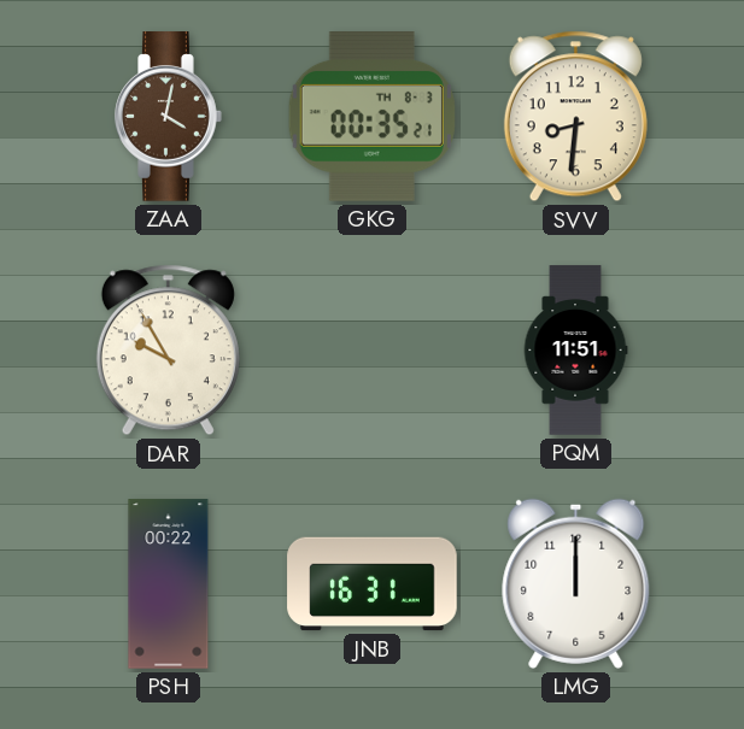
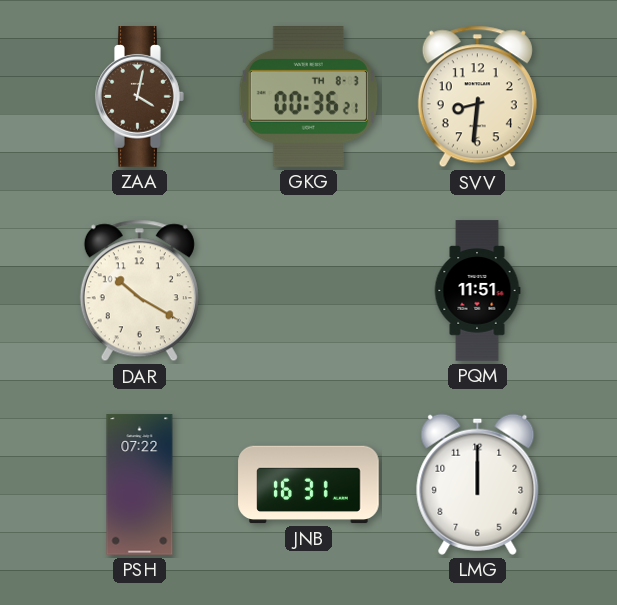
GKG: 00:35 -> 00:36
DAR: 9:55 -> 10:20
PSH: 00:22 -> 07:22
